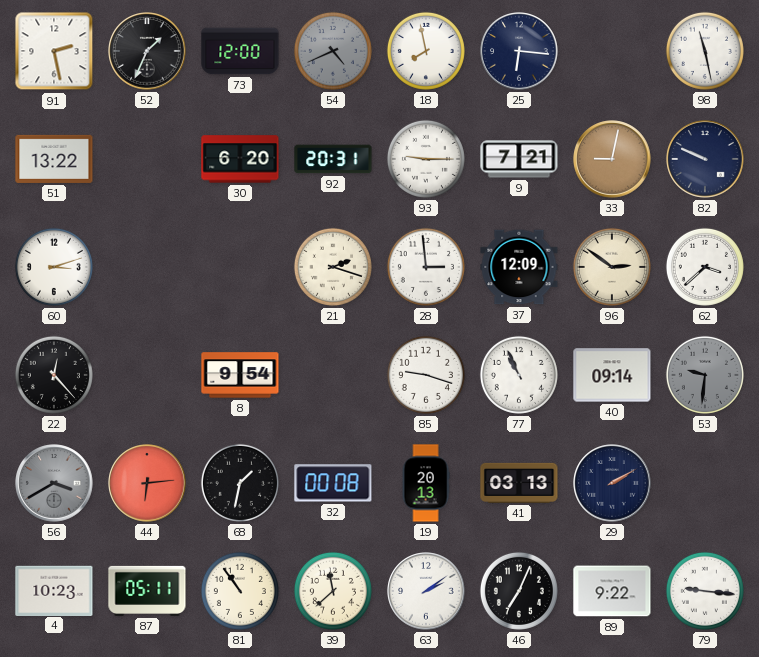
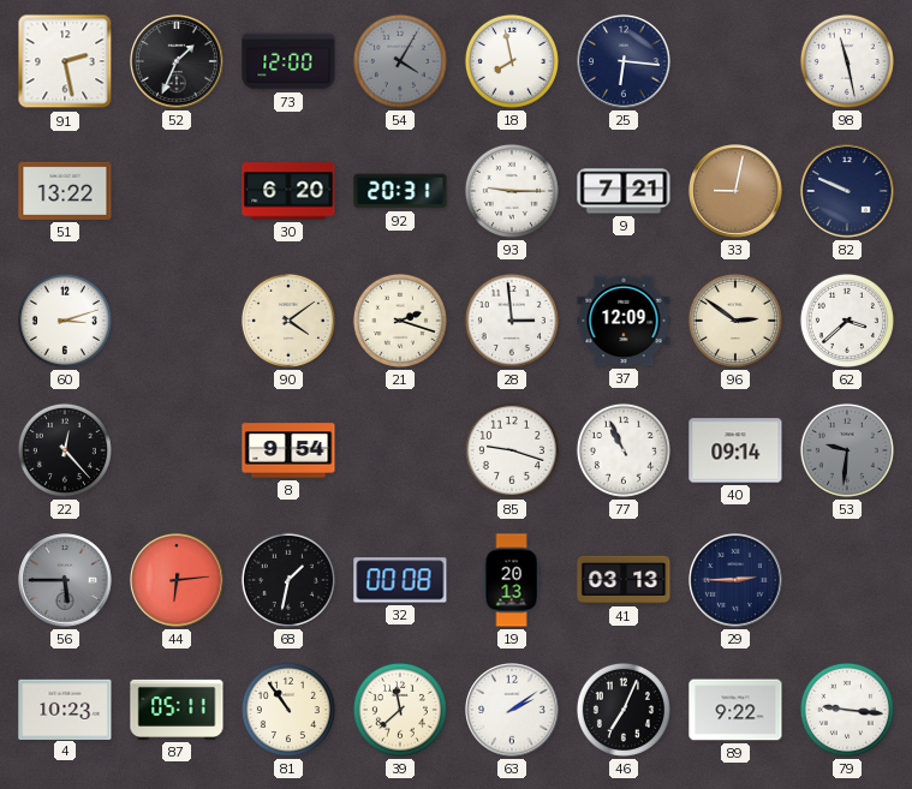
54: 4:41 -> 4:05
90: none -> 4:09
56: 3:40 -> 5:45
29: 2:10 -> 2:45
